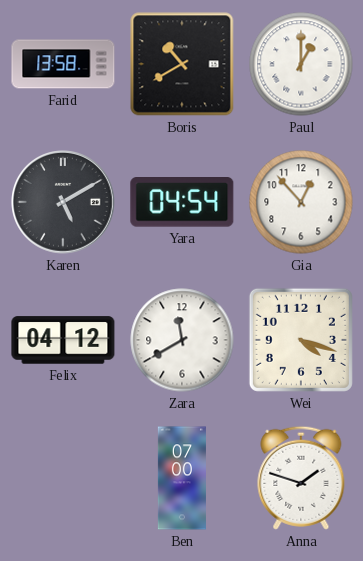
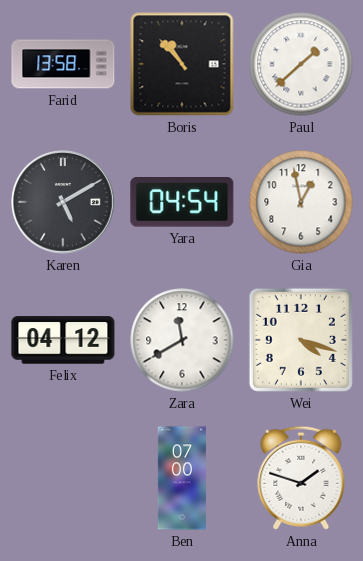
Boris: 10:40 -> 10:53
Paul: 1:00 -> 1:38
Gia: 12:53 -> 12:58
